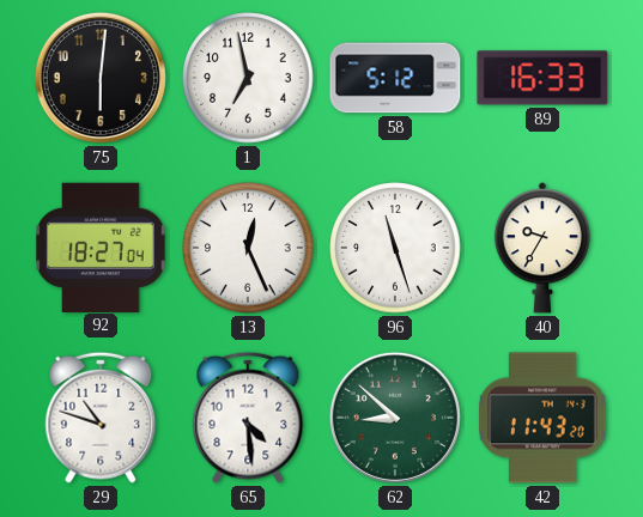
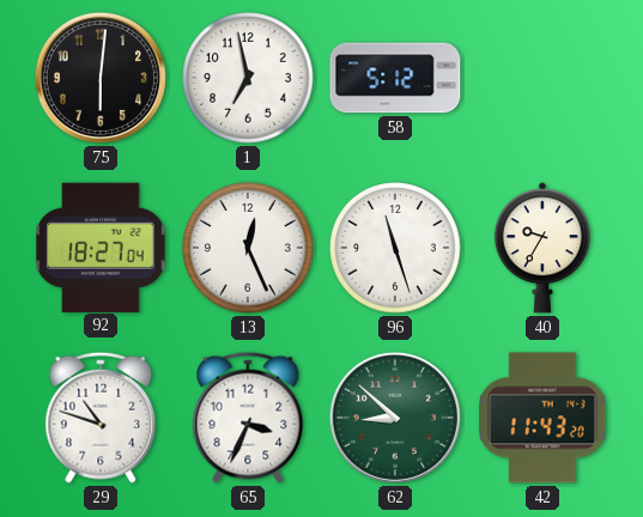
89: 16:33 -> none
65: 4:29 -> 3:34
